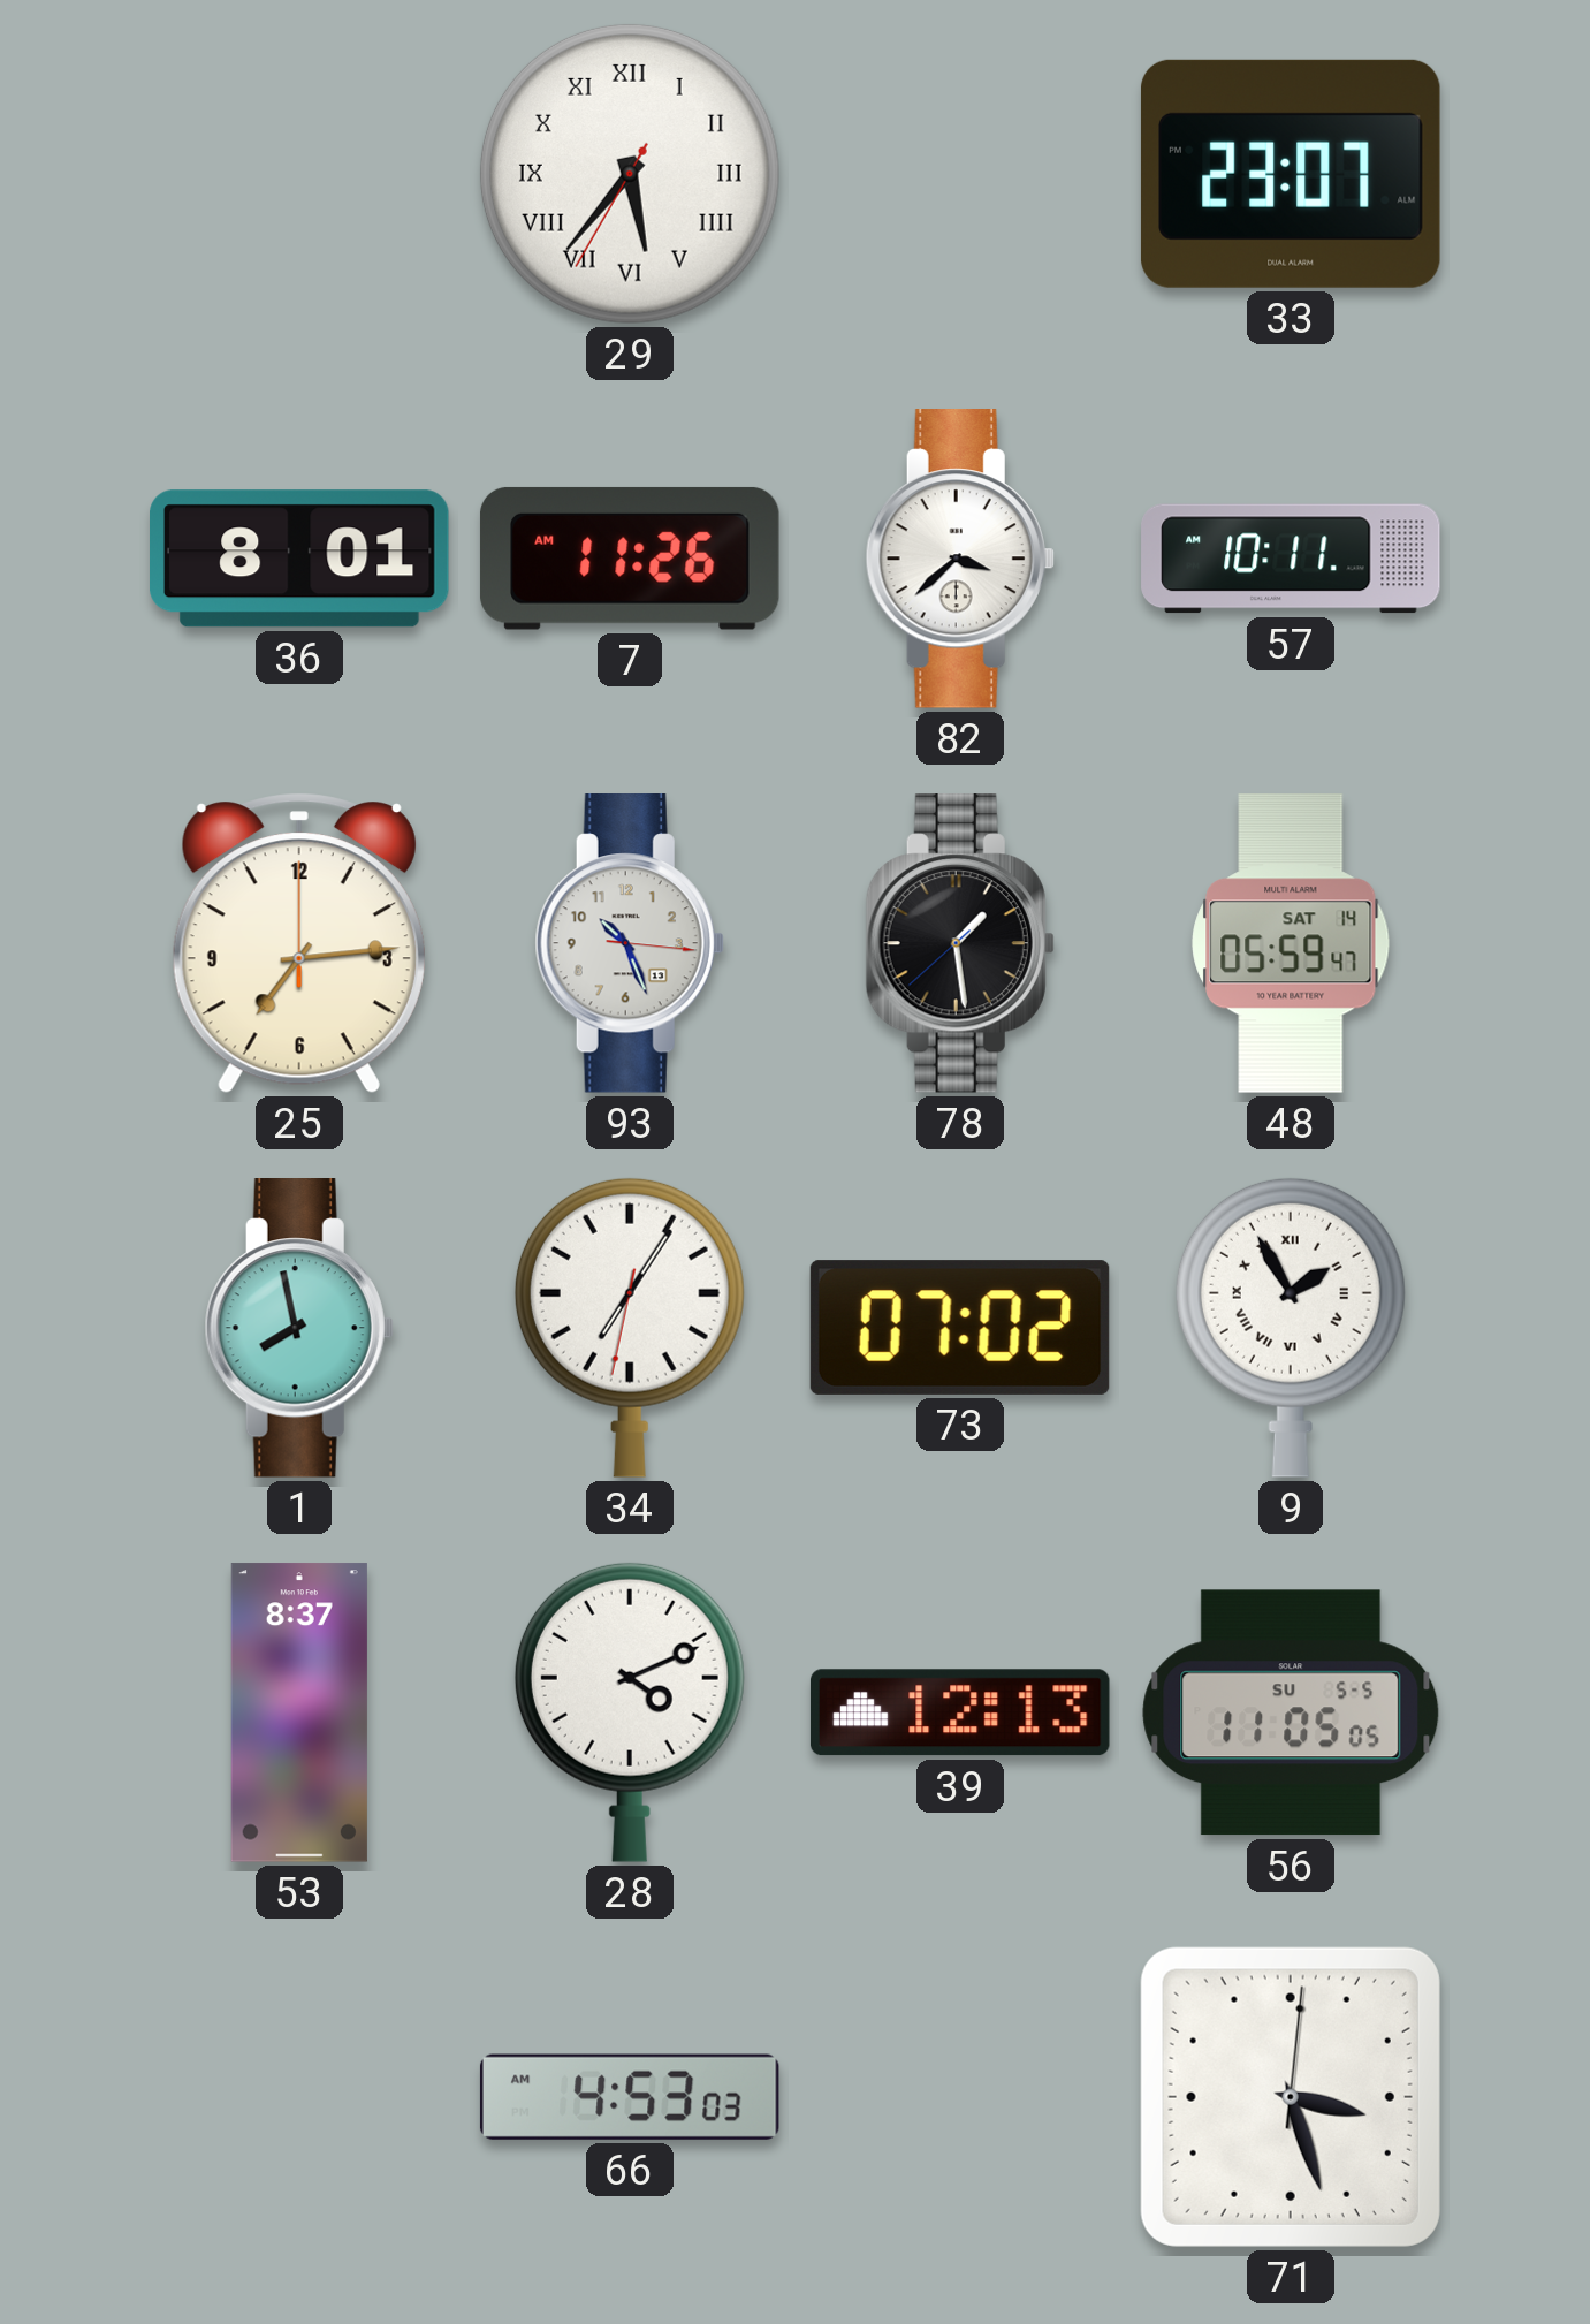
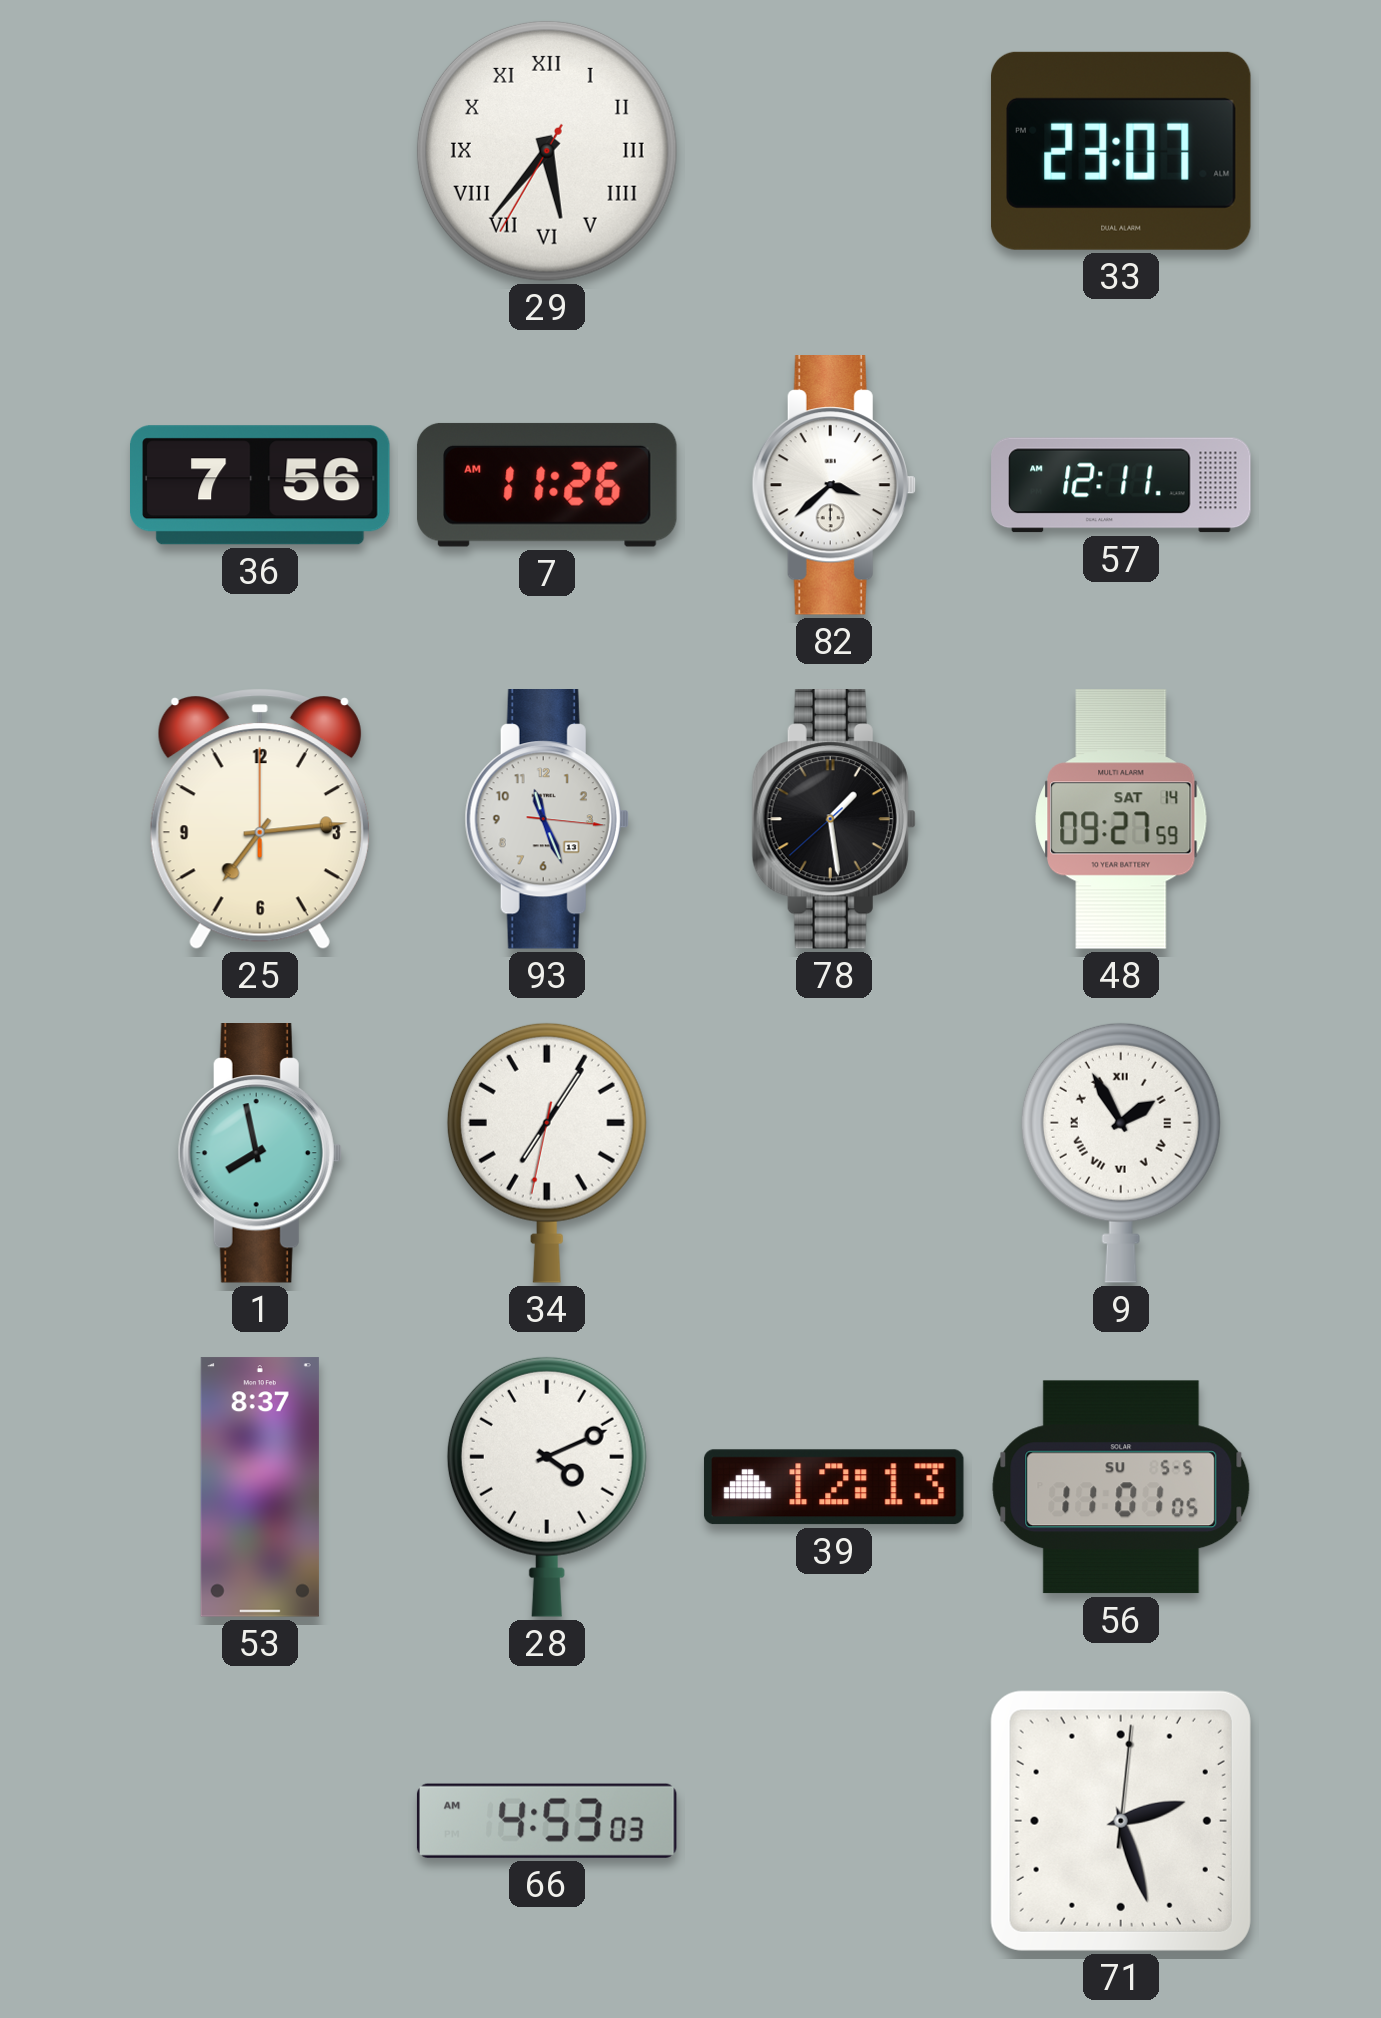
36: 8:01 -> 7:56
57: 10:11 -> 12:11
93: 10:26 -> 11:26
48: 05:59 -> 09:27
73: 07:02 -> none
56: 11:05 -> 11:01
71: 3:27 -> 2:27
